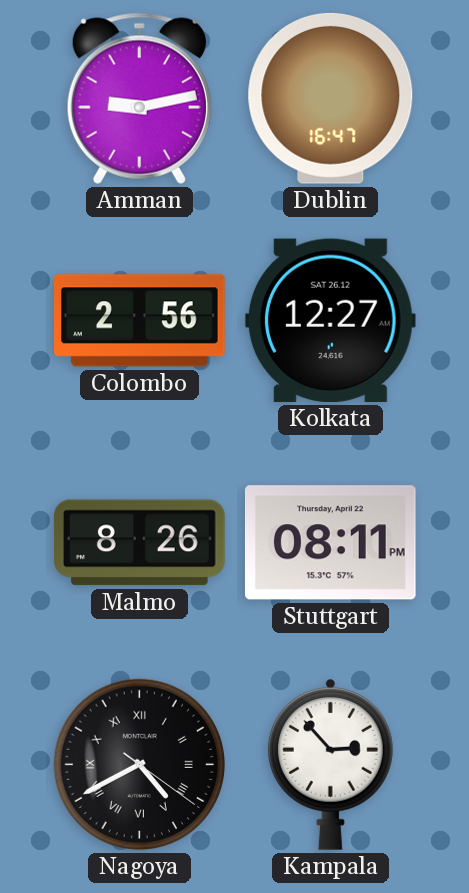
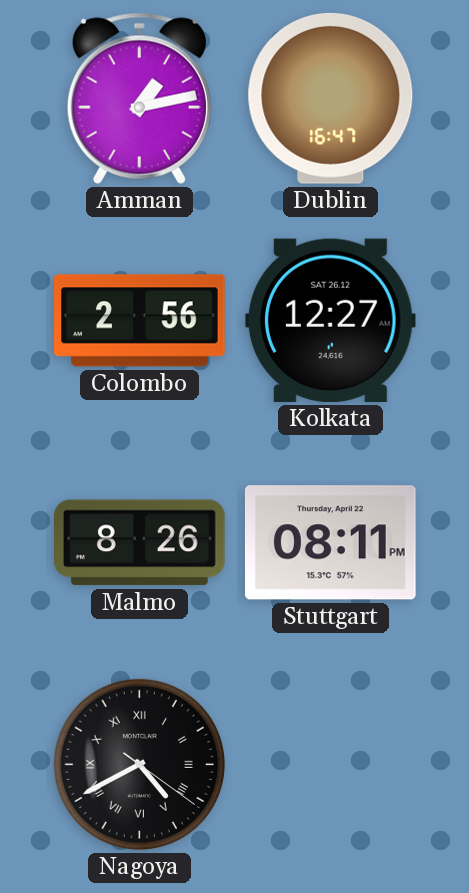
Amman: 9:13 -> 1:13
Kampala: 2:53 -> none
